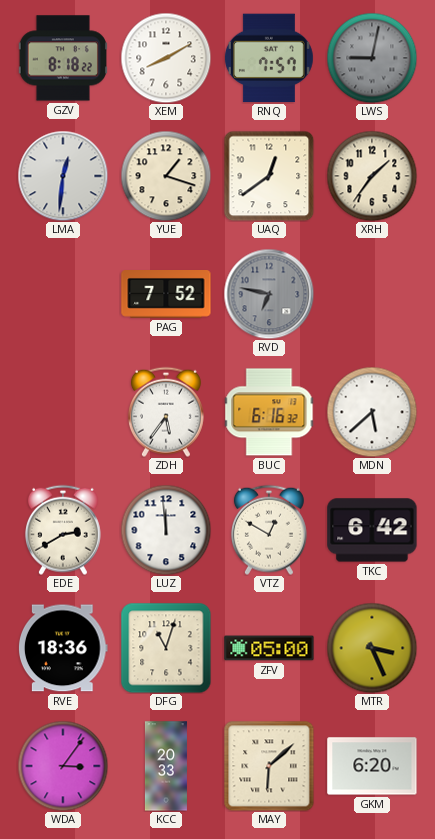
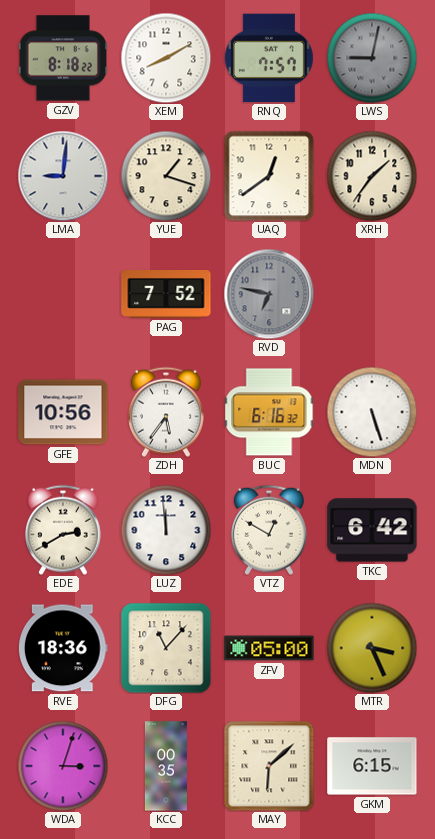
LMA: 12:31 -> 9:01
GFE: none -> 10:56
MDN: 5:38 -> 5:27
DFG: 11:03 -> 11:07
WDA: 3:06 -> 3:03
KCC: 20:33 -> 00:35
GKM: 6:20 -> 6:15
